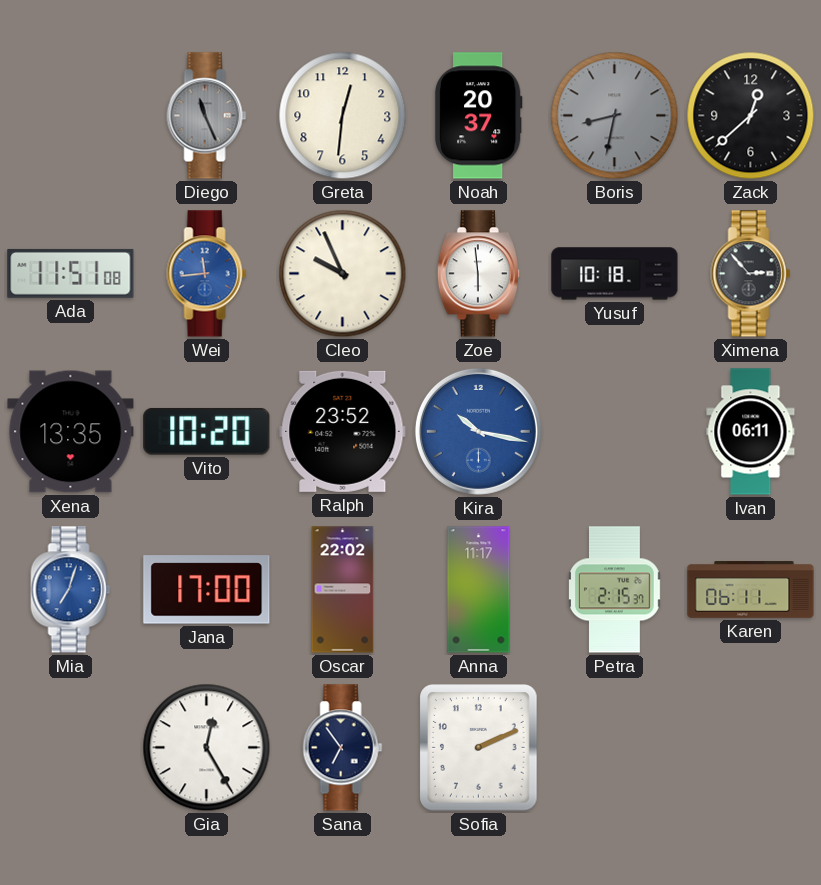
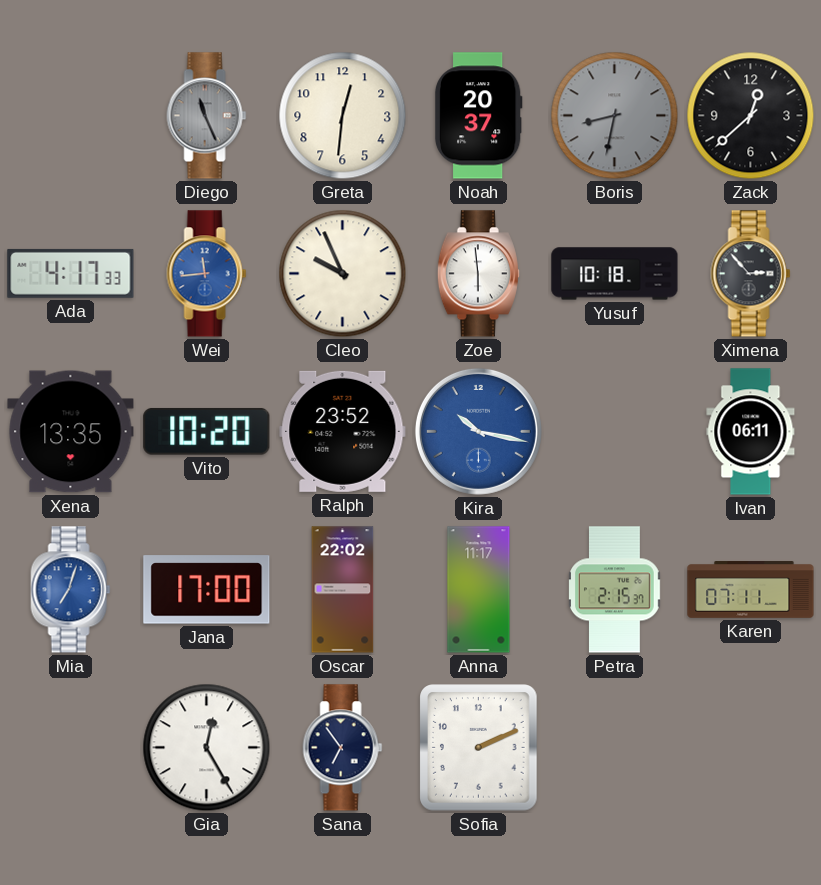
Ada: 11:51 -> 4:17
Karen: 06:11 -> 07:11
